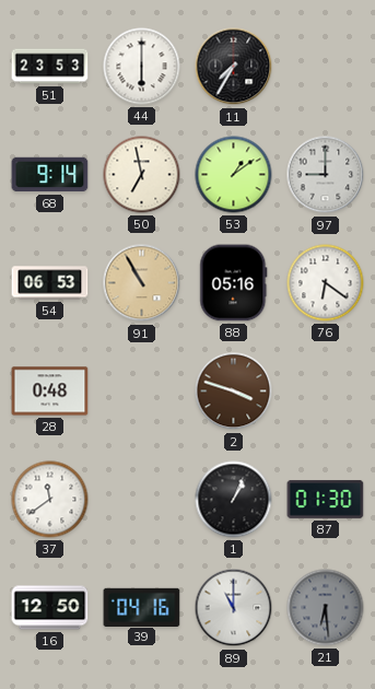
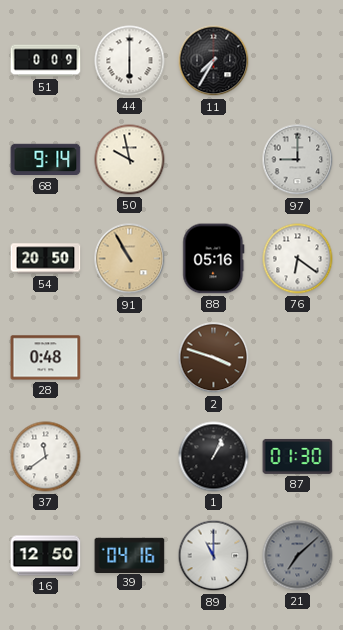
51: 23:53 -> 0:09
50: 6:58 -> 9:58
53: 1:09 -> none
54: 06:53 -> 20:50
21: 6:29 -> 7:08
